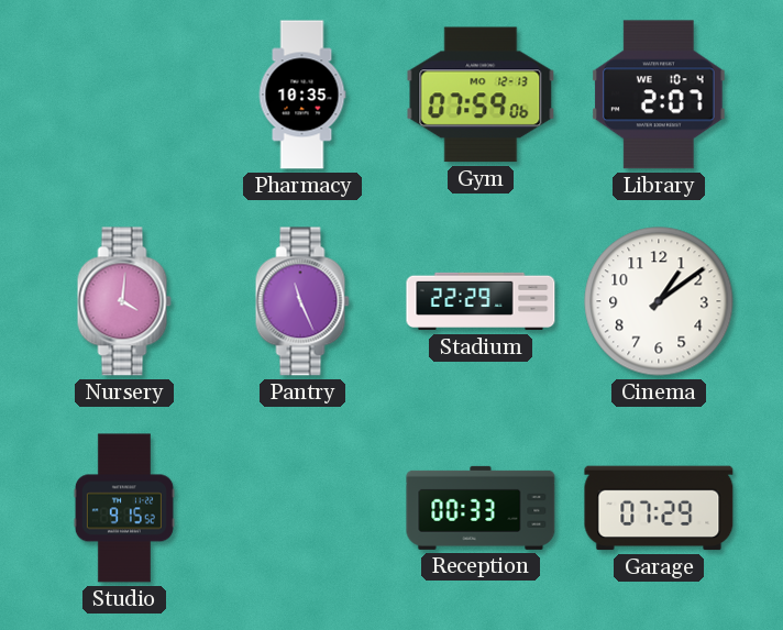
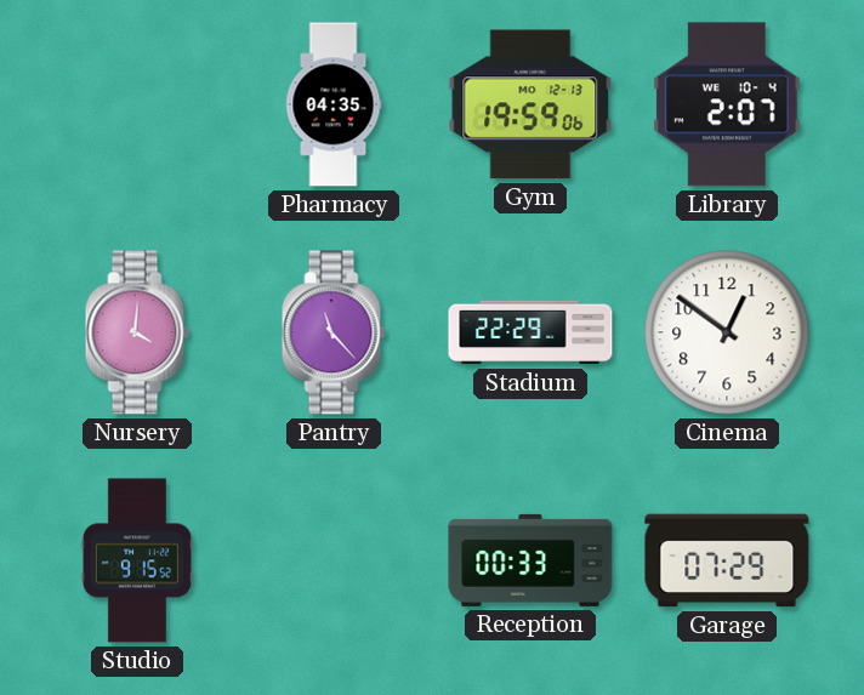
Pharmacy: 10:35 -> 04:35
Gym: 07:59 -> 19:59
Pantry: 11:26 -> 11:23
Cinema: 1:09 -> 12:51
